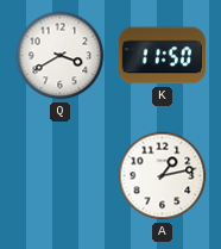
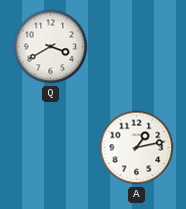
K: 11:50 -> none
